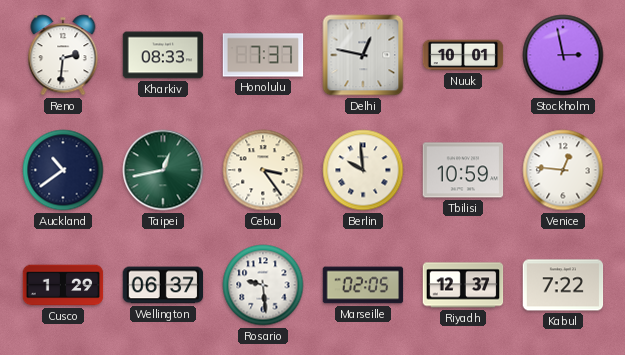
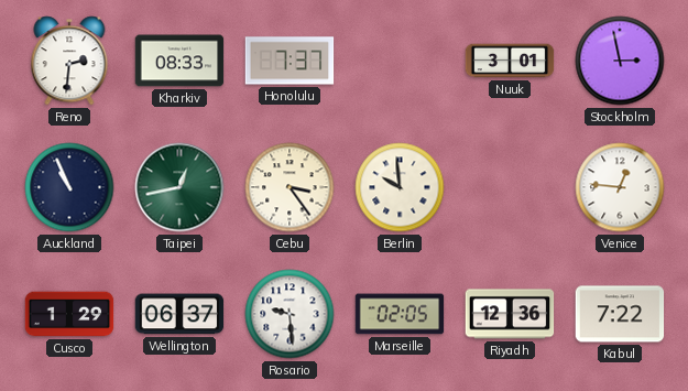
Delhi: 12:47 -> none
Nuuk: 10:01 -> 3:01
Auckland: 10:39 -> 10:56
Tbilisi: 10:59 -> none
Riyadh: 12:37 -> 12:36
